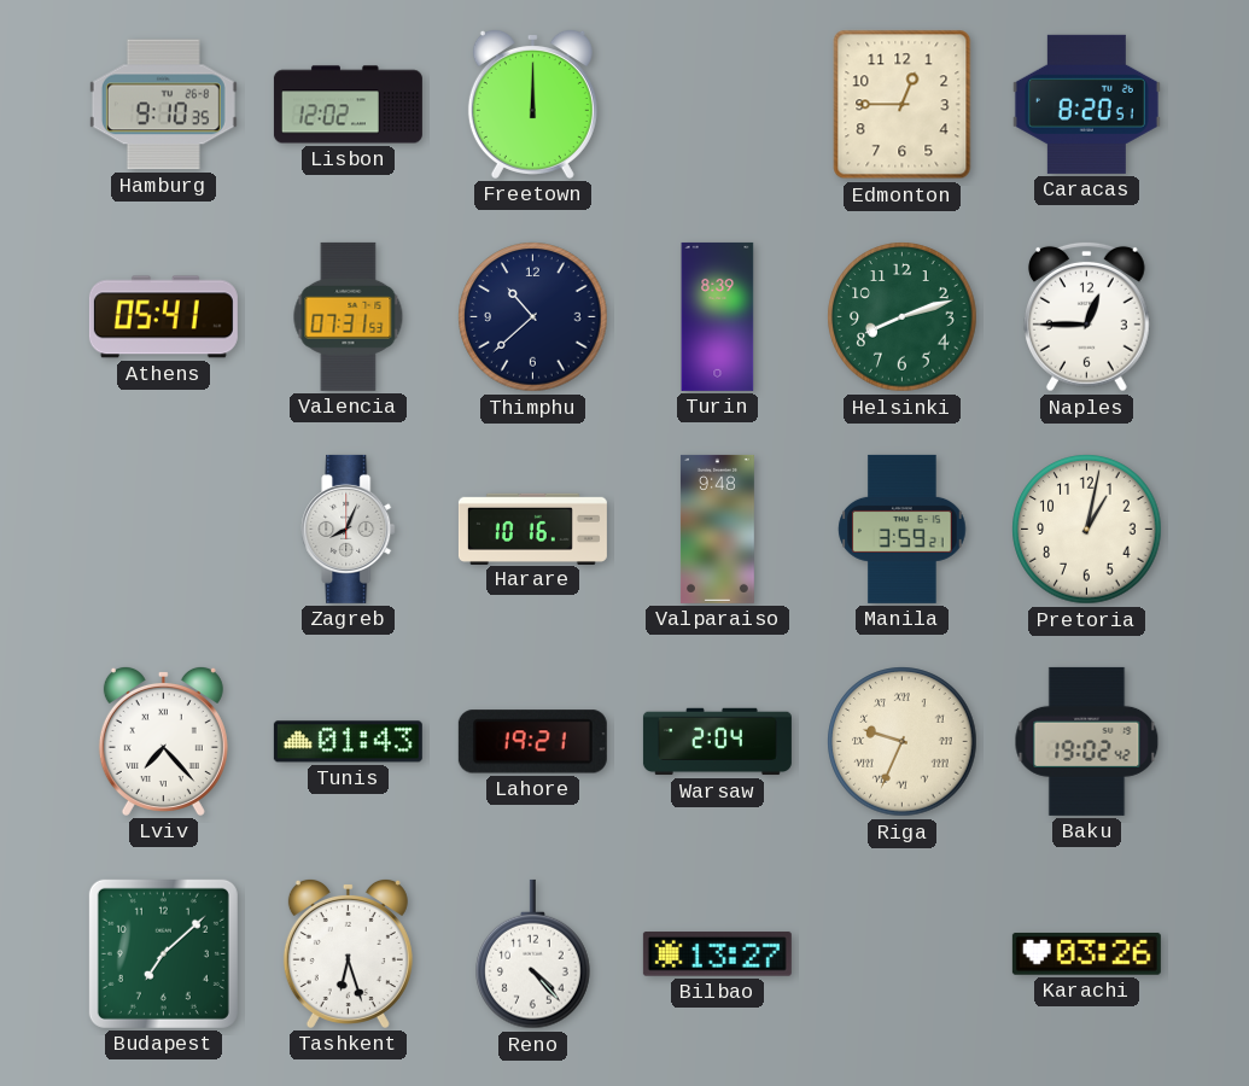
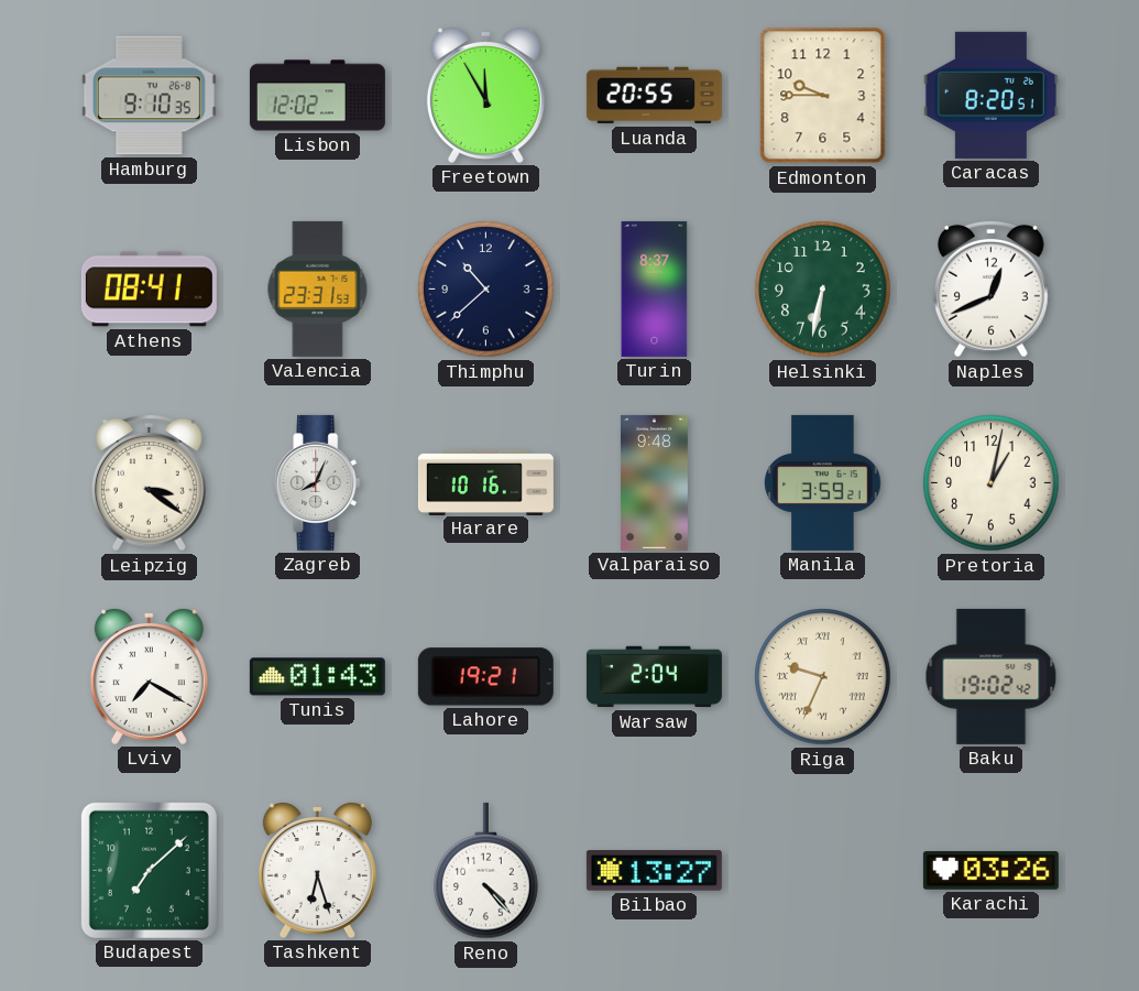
Freetown: 12:00 -> 11:55
Luanda: none -> 20:55
Edmonton: 12:45 -> 9:45
Athens: 05:41 -> 08:41
Valencia: 07:31 -> 23:31
Turin: 8:39 -> 8:37
Helsinki: 8:12 -> 6:32
Naples: 12:45 -> 12:41
Leipzig: none -> 3:21
Lviv: 7:23 -> 7:20
